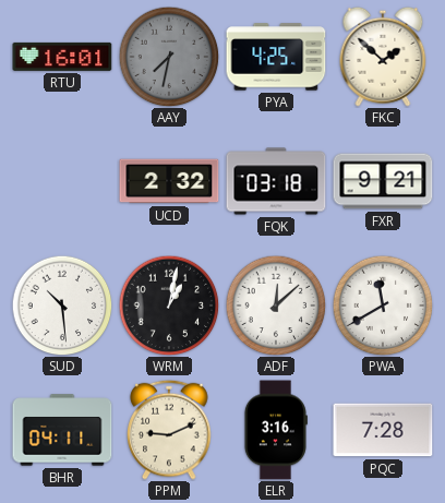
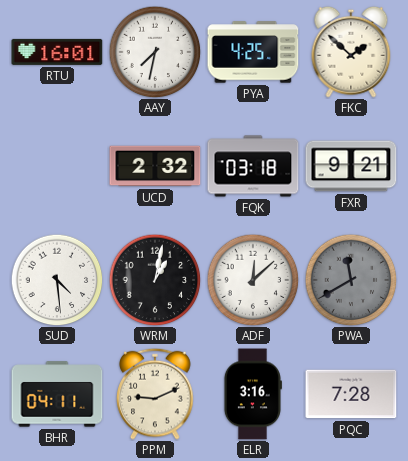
AAY dial: grey -> white
SUD: 10:29 -> 4:29
PWA dial: white -> grey
